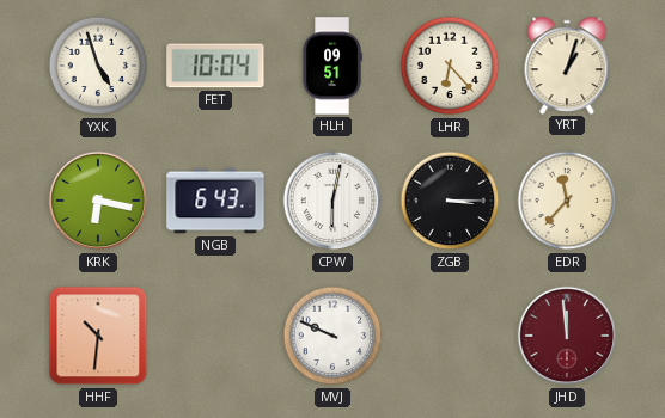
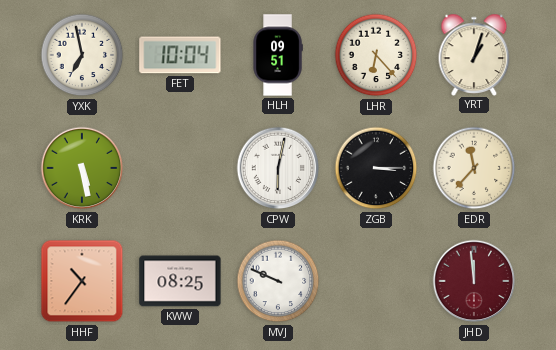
YXK: 4:57 -> 6:58
KRK: 6:17 -> 5:28
NGB: 6:43 -> none
HHF: 10:31 -> 10:36
KWW: none -> 08:25
